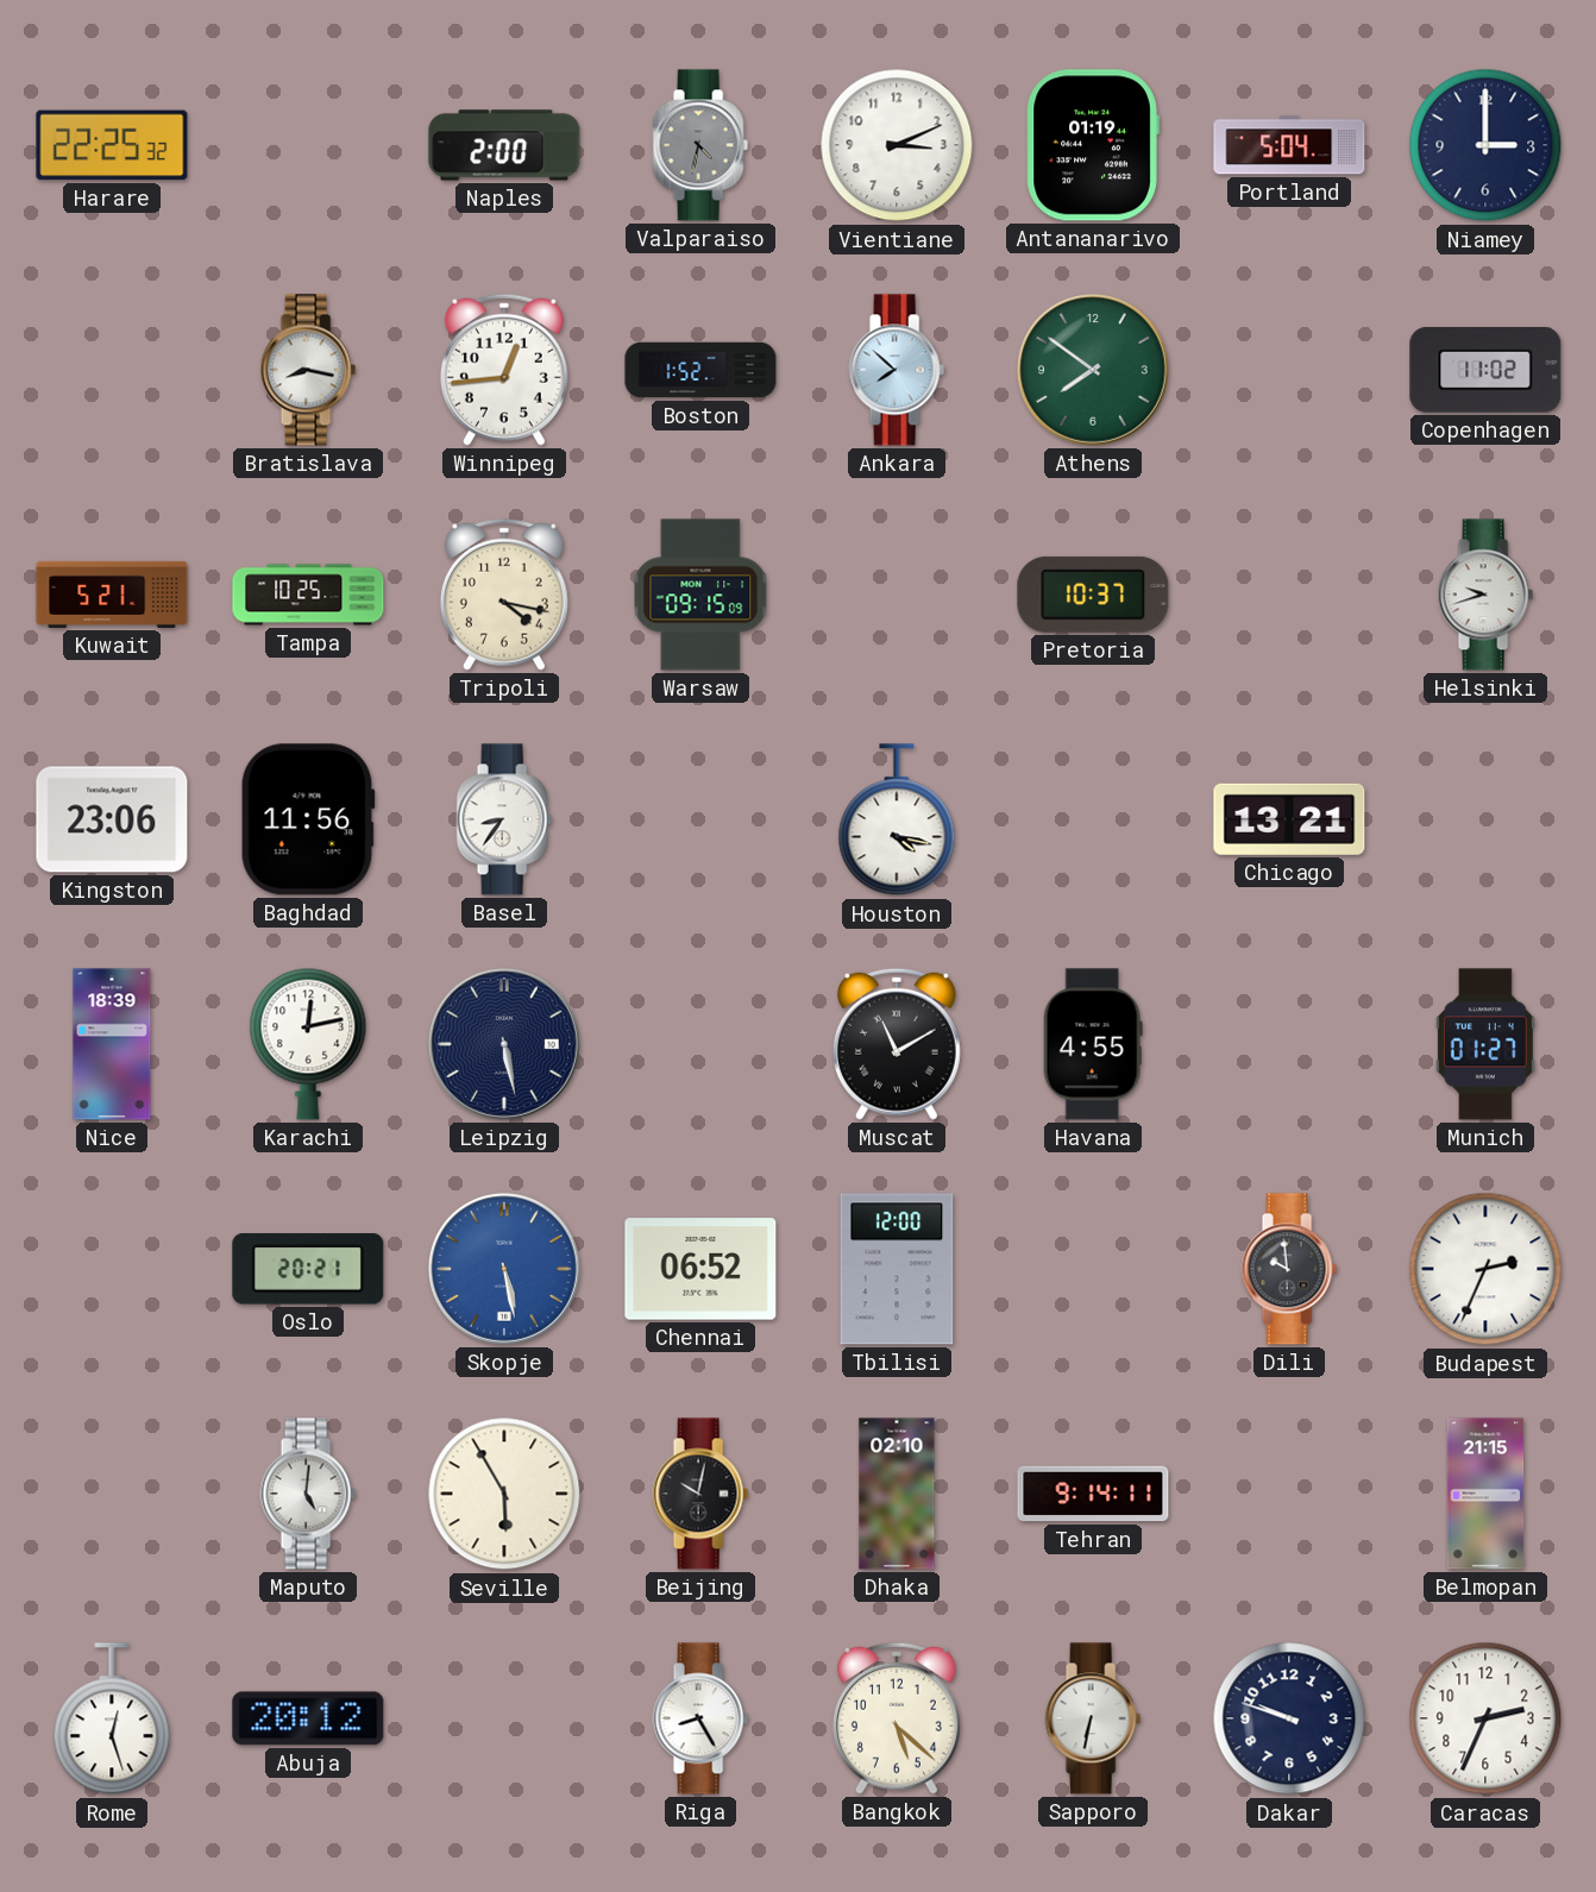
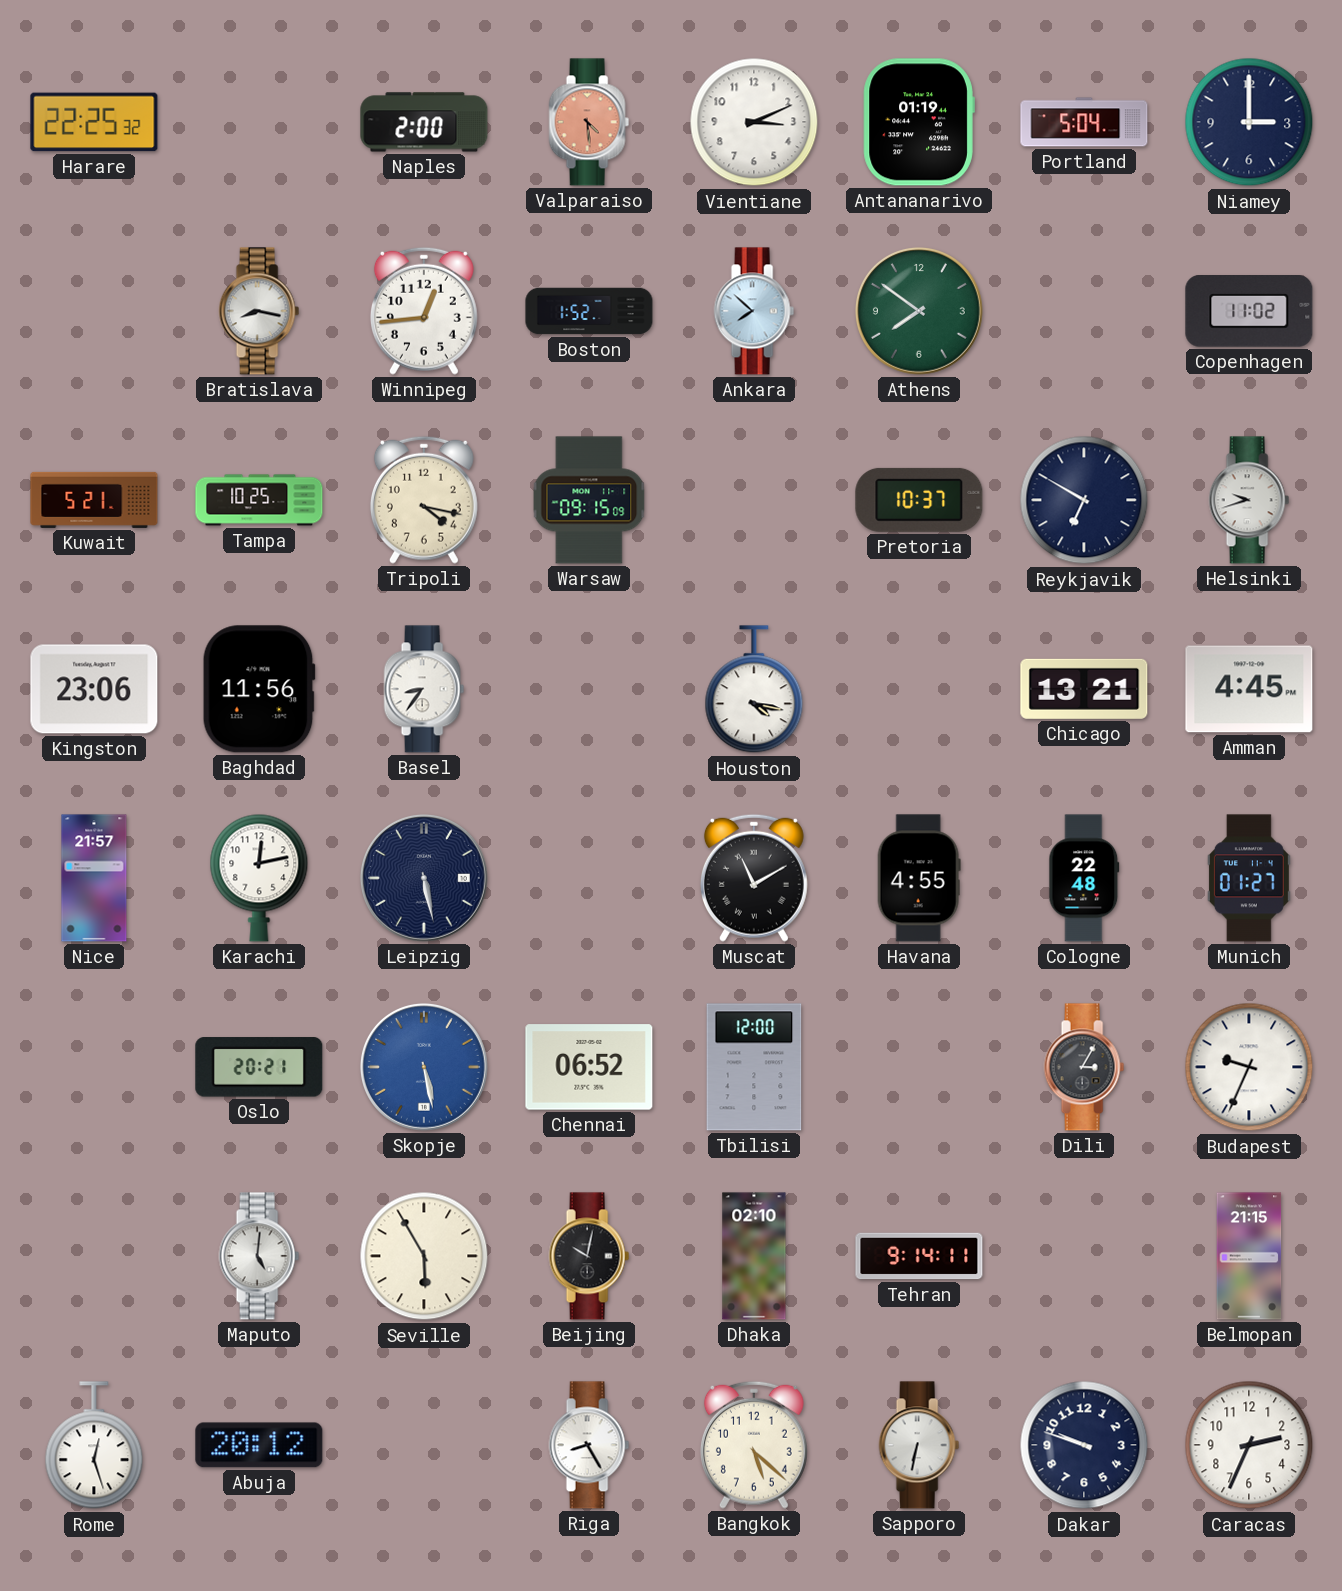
Valparaiso: 4:32 -> 4:29
Valparaiso dial: grey -> salmon
Reykjavik: none -> 6:50
Amman: none -> 4:45
Nice: 18:39 -> 21:57
Cologne: none -> 22:48
Dili: 9:59 -> 3:05
Budapest: 2:34 -> 9:34
